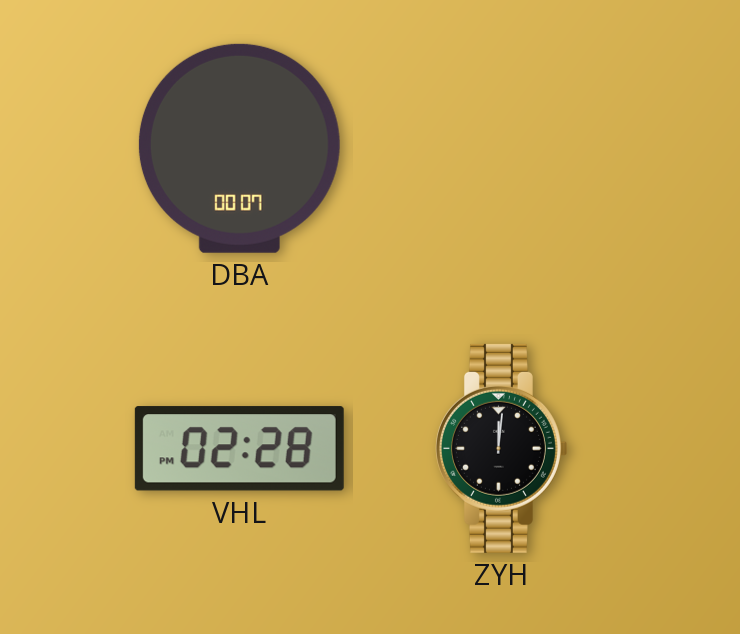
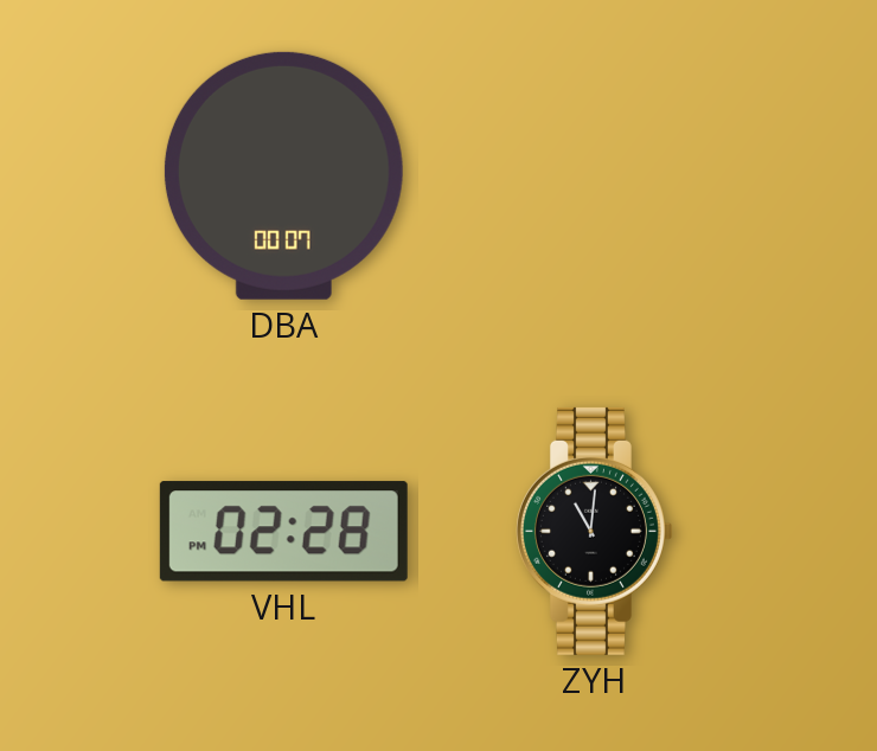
ZYH: 12:01 -> 11:01
